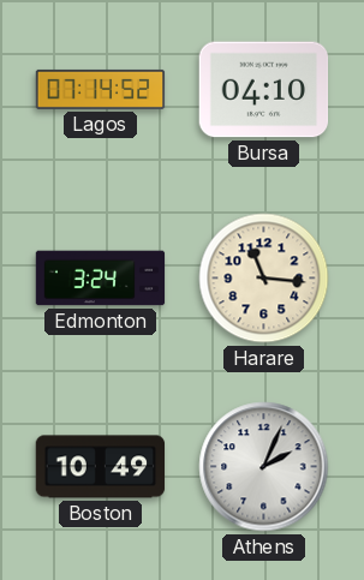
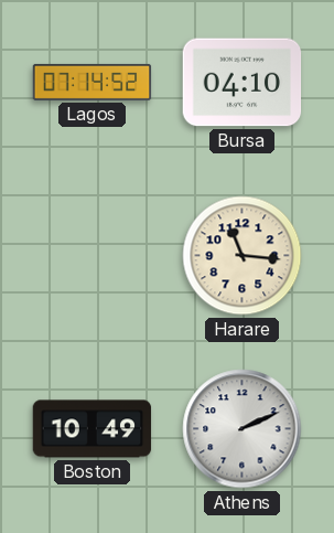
Edmonton: 3:24 -> none
Athens: 2:04 -> 2:11
